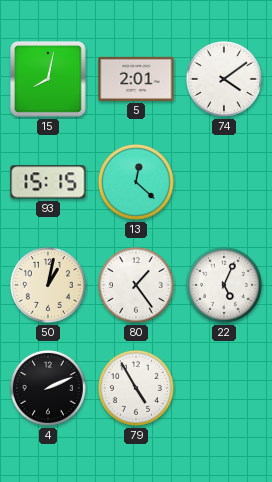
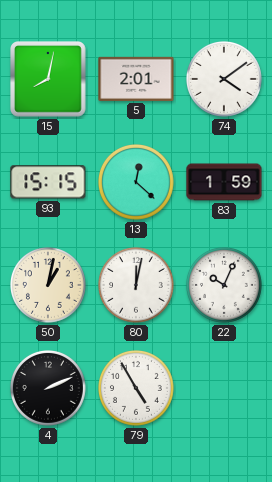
83: none -> 1:59
80: 1:24 -> 12:02
22: 5:04 -> 10:04
